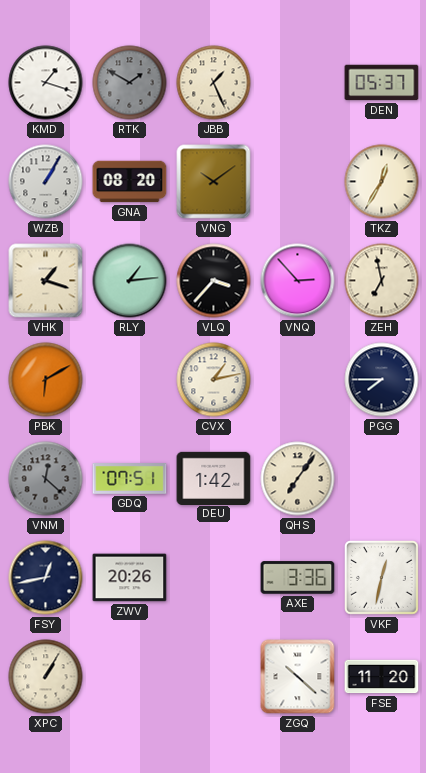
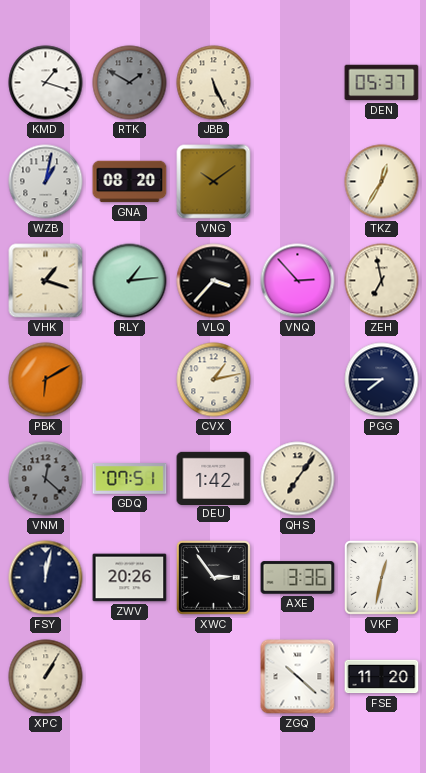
JBB: 1:26 -> 5:26
WZB: 1:05 -> 1:02
FSY: 12:43 -> 12:02
XWC: none -> 2:54
